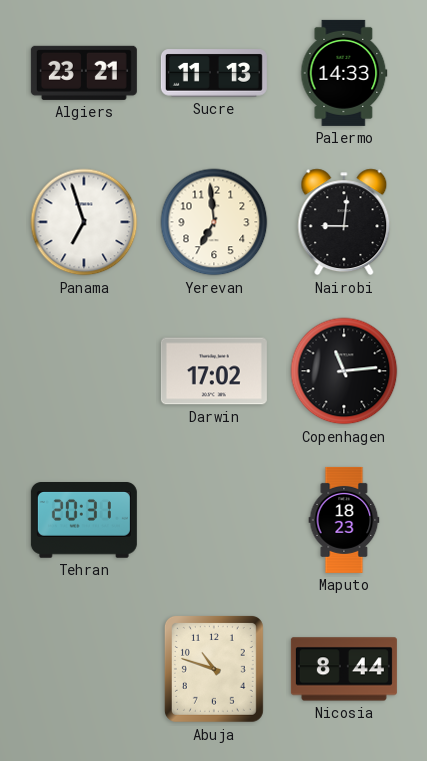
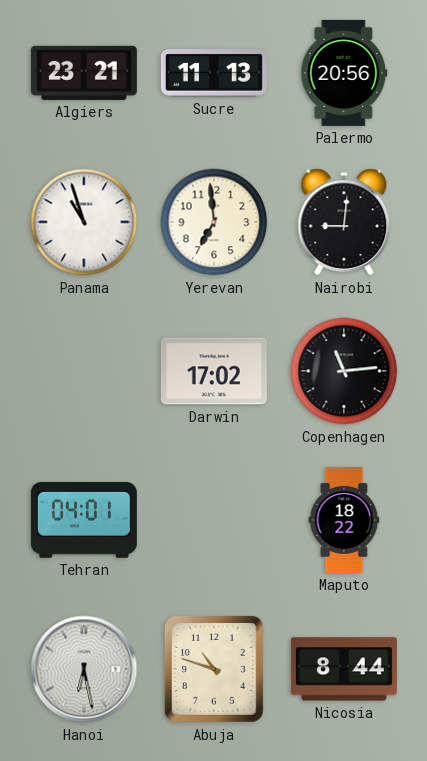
Palermo: 14:33 -> 20:56
Panama: 6:57 -> 10:57
Tehran: 20:31 -> 04:01
Maputo: 18:23 -> 18:22
Hanoi: none -> 6:28
